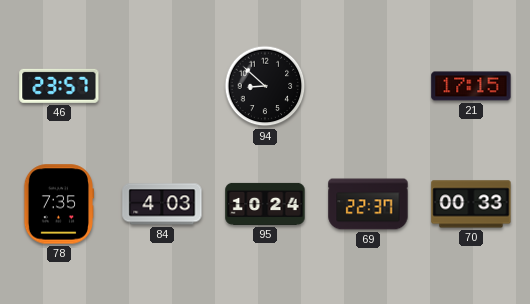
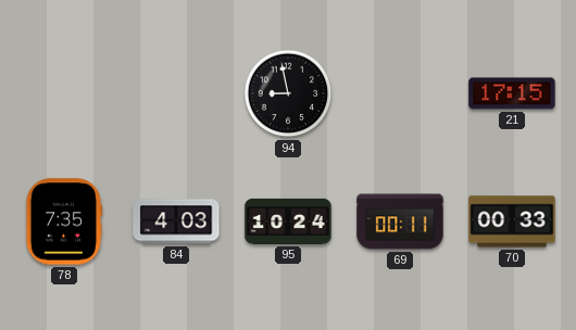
46: 23:57 -> none
94: 8:52 -> 8:58
69: 22:37 -> 00:11
